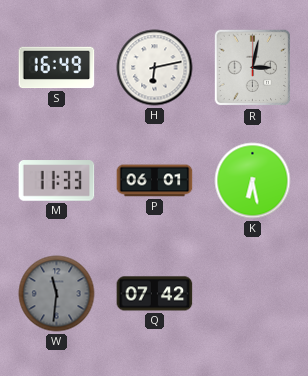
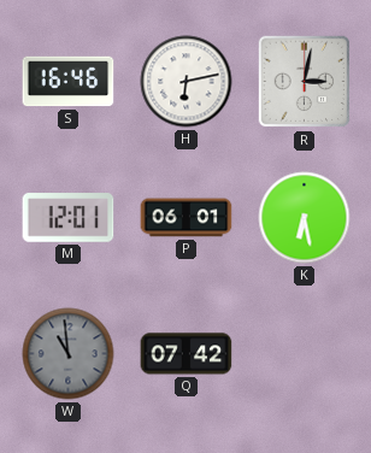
S: 16:49 -> 16:46
M: 11:33 -> 12:01
W: 11:31 -> 10:59
